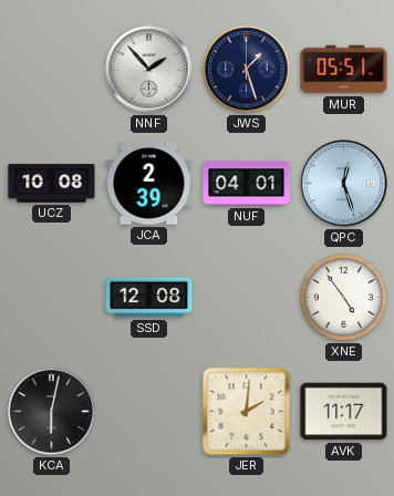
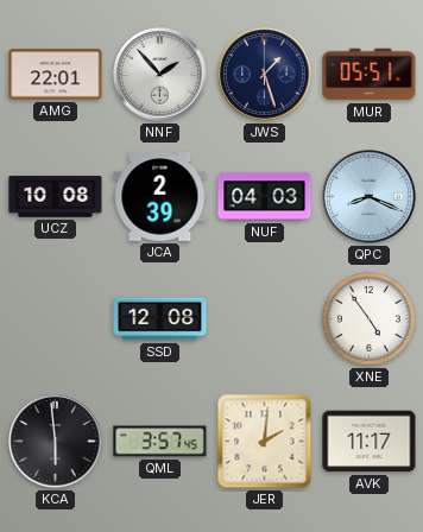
AMG: none -> 22:01
NUF: 04:01 -> 04:03
QPC: 12:27 -> 8:19
KCA: 6:02 -> 5:59
QML: none -> 3:57
